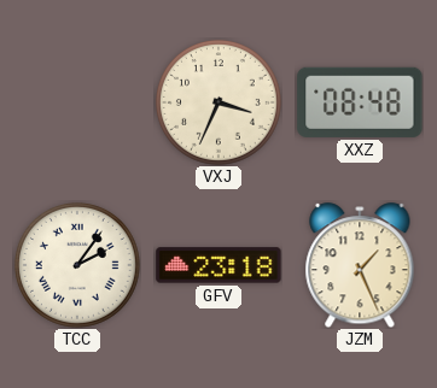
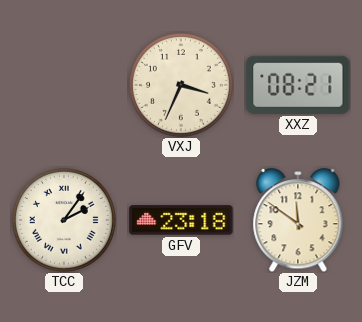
XXZ: 08:48 -> 08:21
JZM: 1:26 -> 11:51
